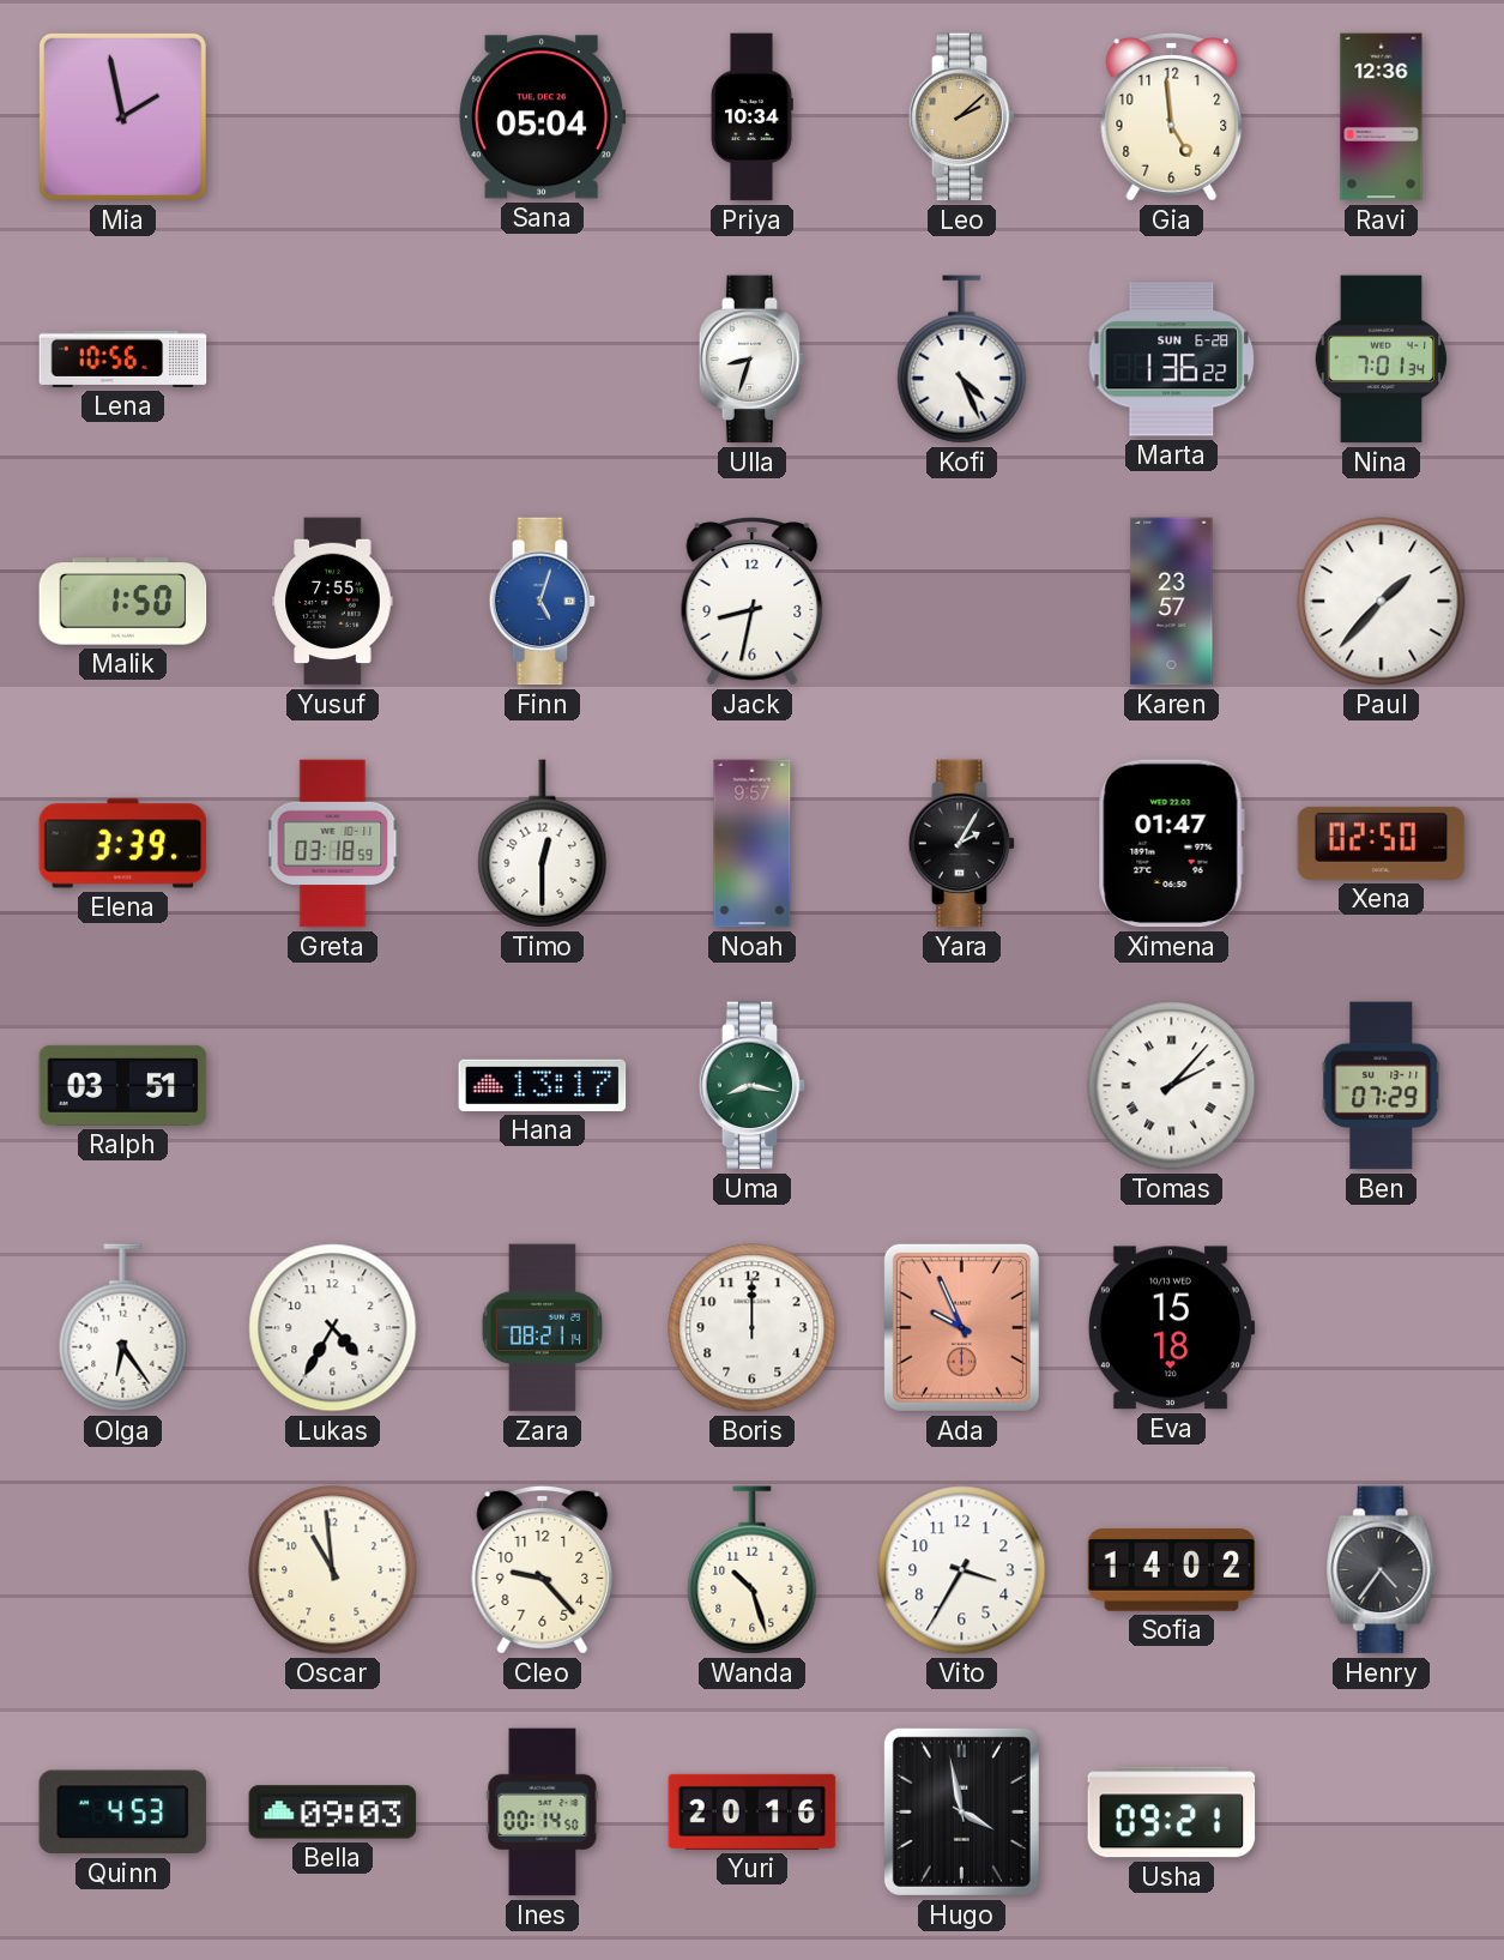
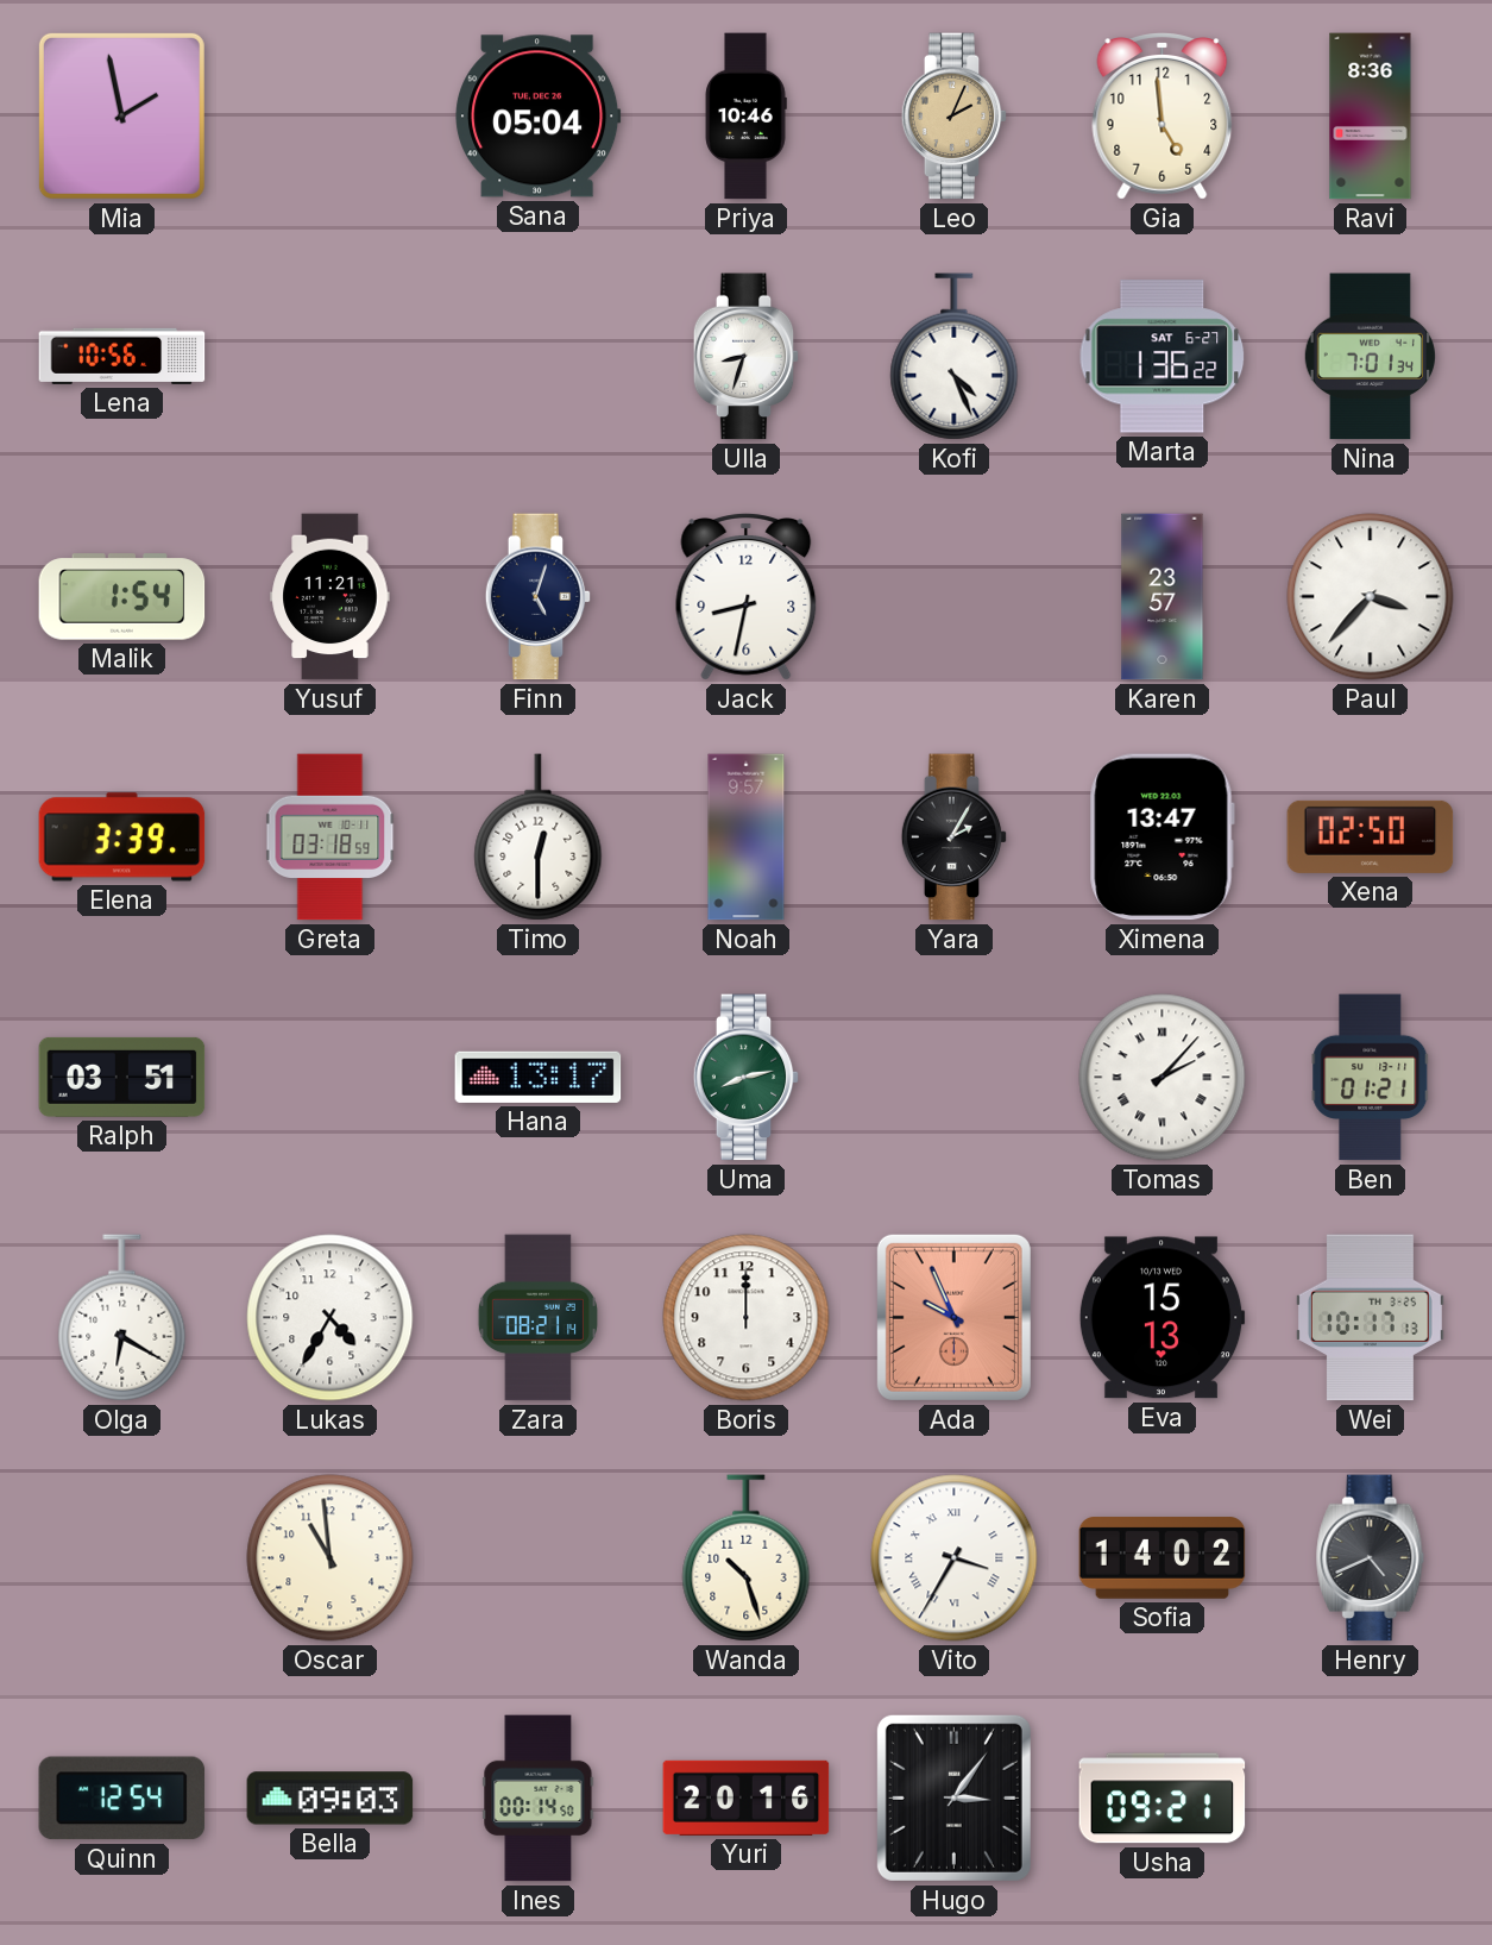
Priya: 10:34 -> 10:46
Leo: 2:08 -> 2:04
Ravi: 12:36 -> 8:36
Marta date: SUN 6-28 -> SAT 6-27
Malik: 1:50 -> 1:54
Yusuf: 7:55 -> 11:21
Finn dial: blue -> navy
Paul: 1:37 -> 3:37
Ximena: 01:47 -> 13:47
Uma: 8:17 -> 8:13
Ben: 07:29 -> 01:21
Olga: 6:24 -> 6:20
Eva: 15:18 -> 15:13
Wei: none -> 10:17
Cleo: 9:23 -> none
Vito numerals: Arabic -> Roman
Henry: 4:36 -> 4:41
Quinn: 4:53 -> 12:54
Hugo: 3:58 -> 3:06
